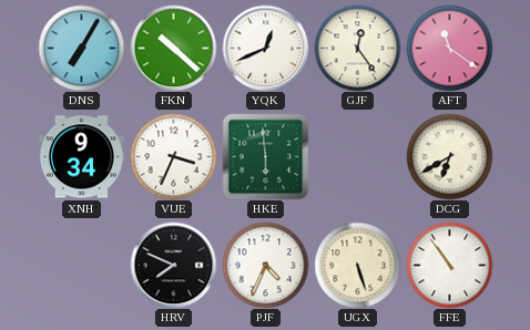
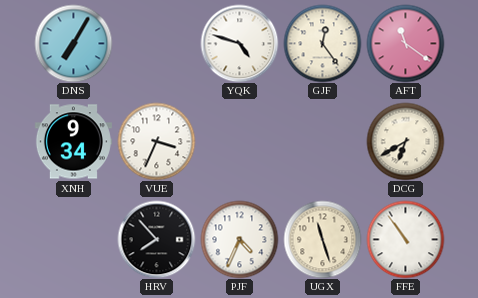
FKN: 10:22 -> none
YQK: 12:41 -> 4:48
HKE: 5:59 -> none
HRV: 7:49 -> 7:53
UGX: 5:27 -> 11:27
